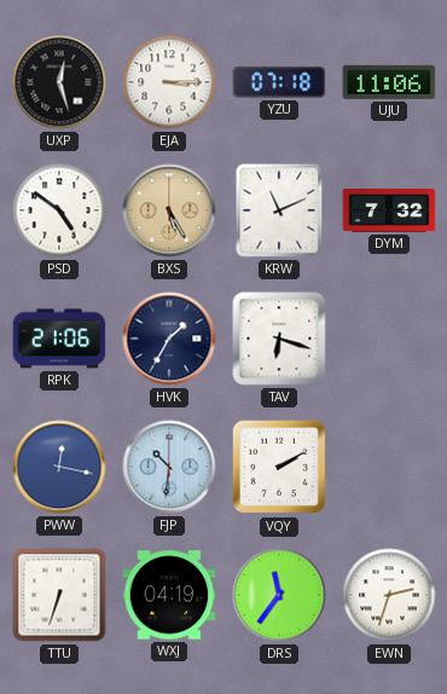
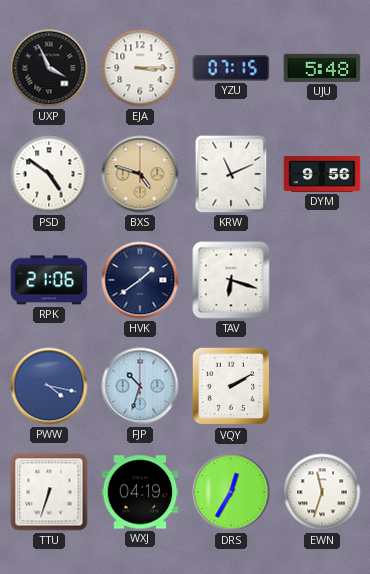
UXP: 12:27 -> 3:56
YZU: 07:18 -> 07:15
UJU: 11:06 -> 5:48
BXS: 5:25 -> 4:48
DYM: 7:32 -> 9:56
HVK: 1:35 -> 1:39
PWW: 12:17 -> 4:17
FJP: 10:31 -> 10:33
DRS: 11:36 -> 12:35
EWN: 2:33 -> 11:33
